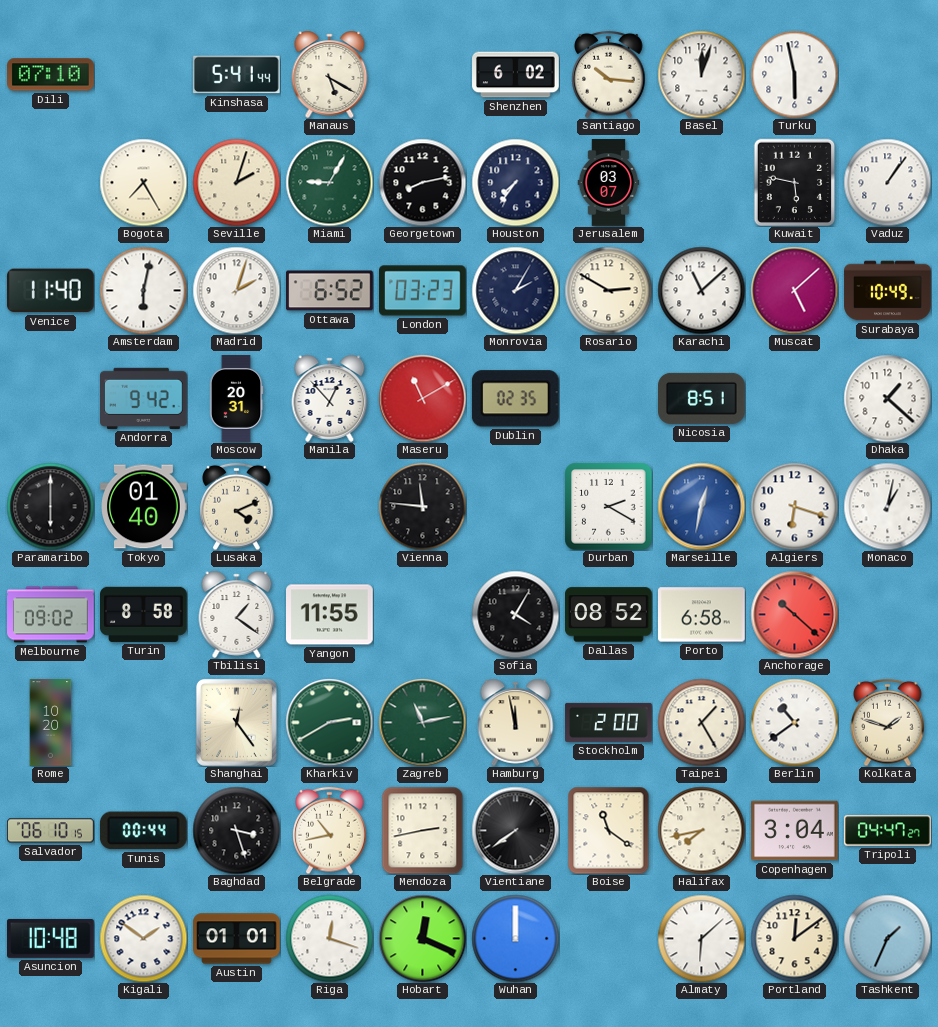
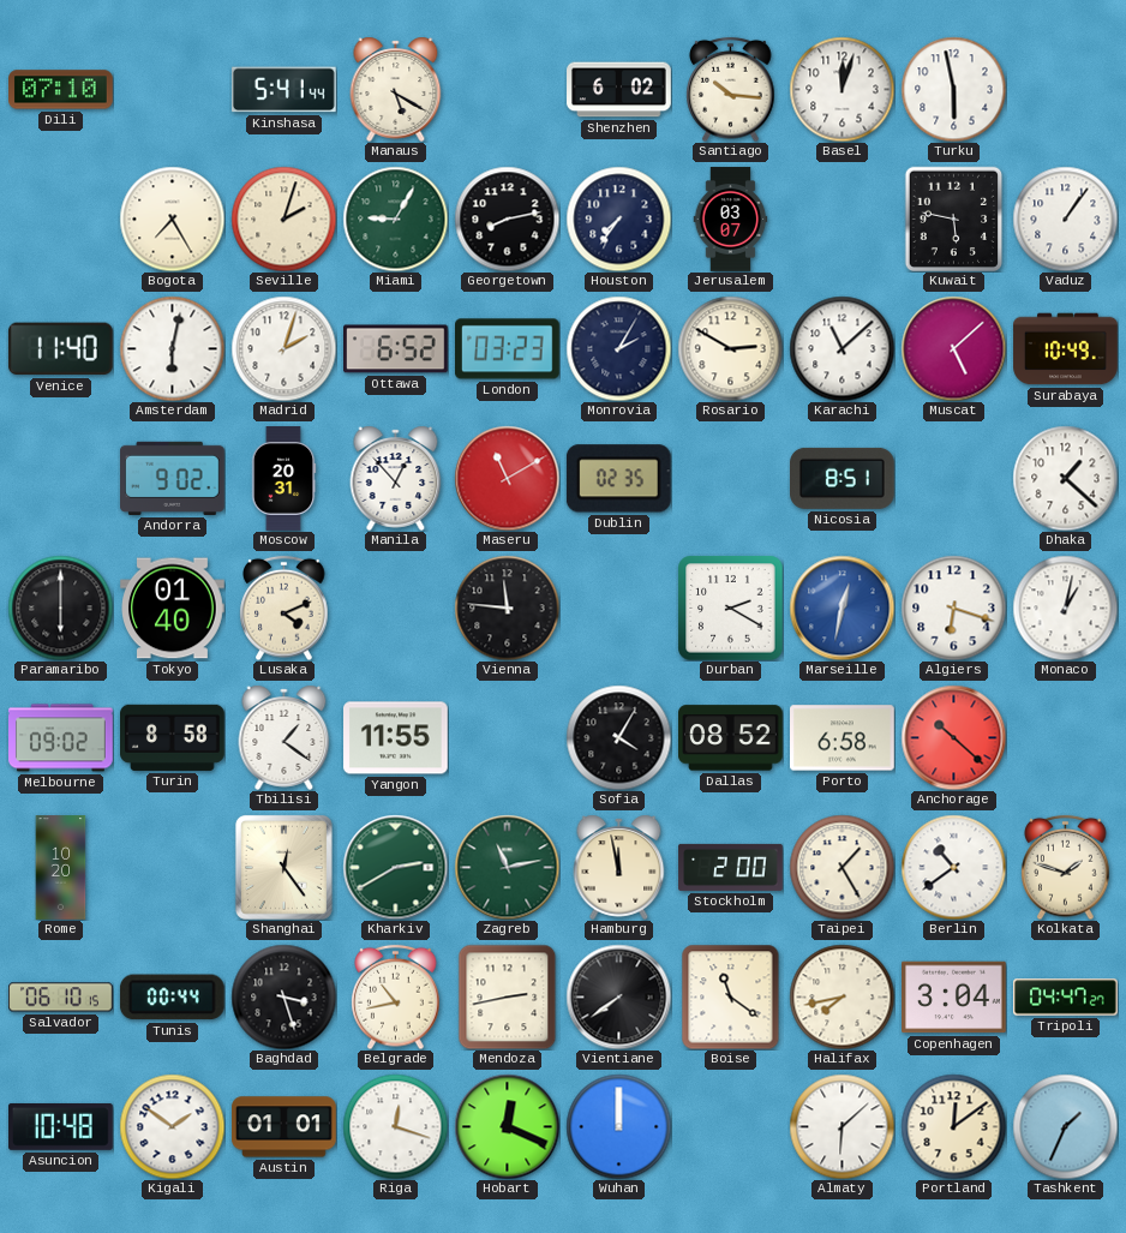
Andorra: 9:42 -> 9:02
